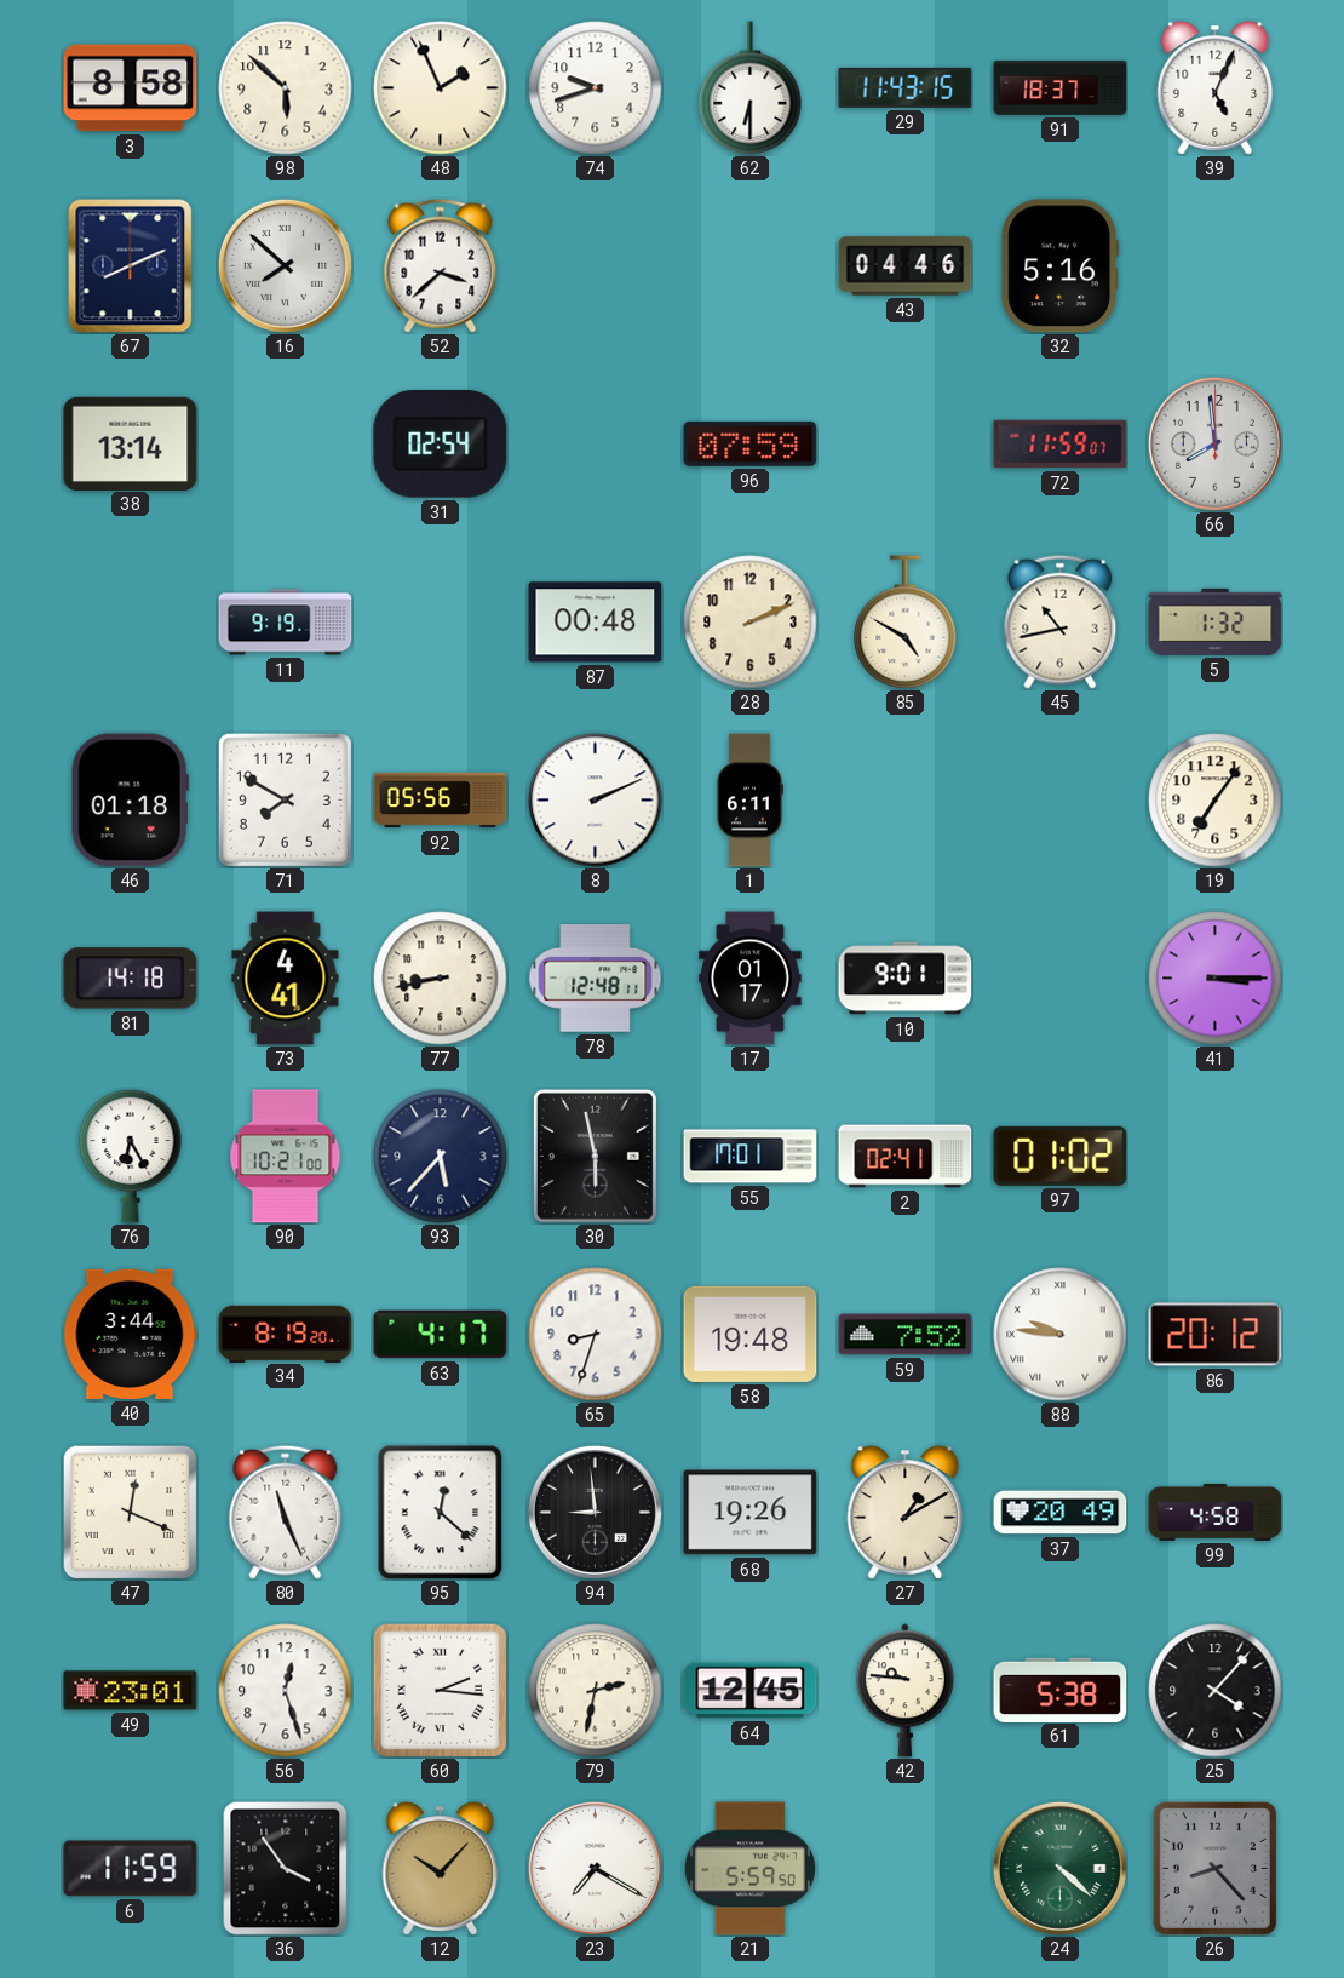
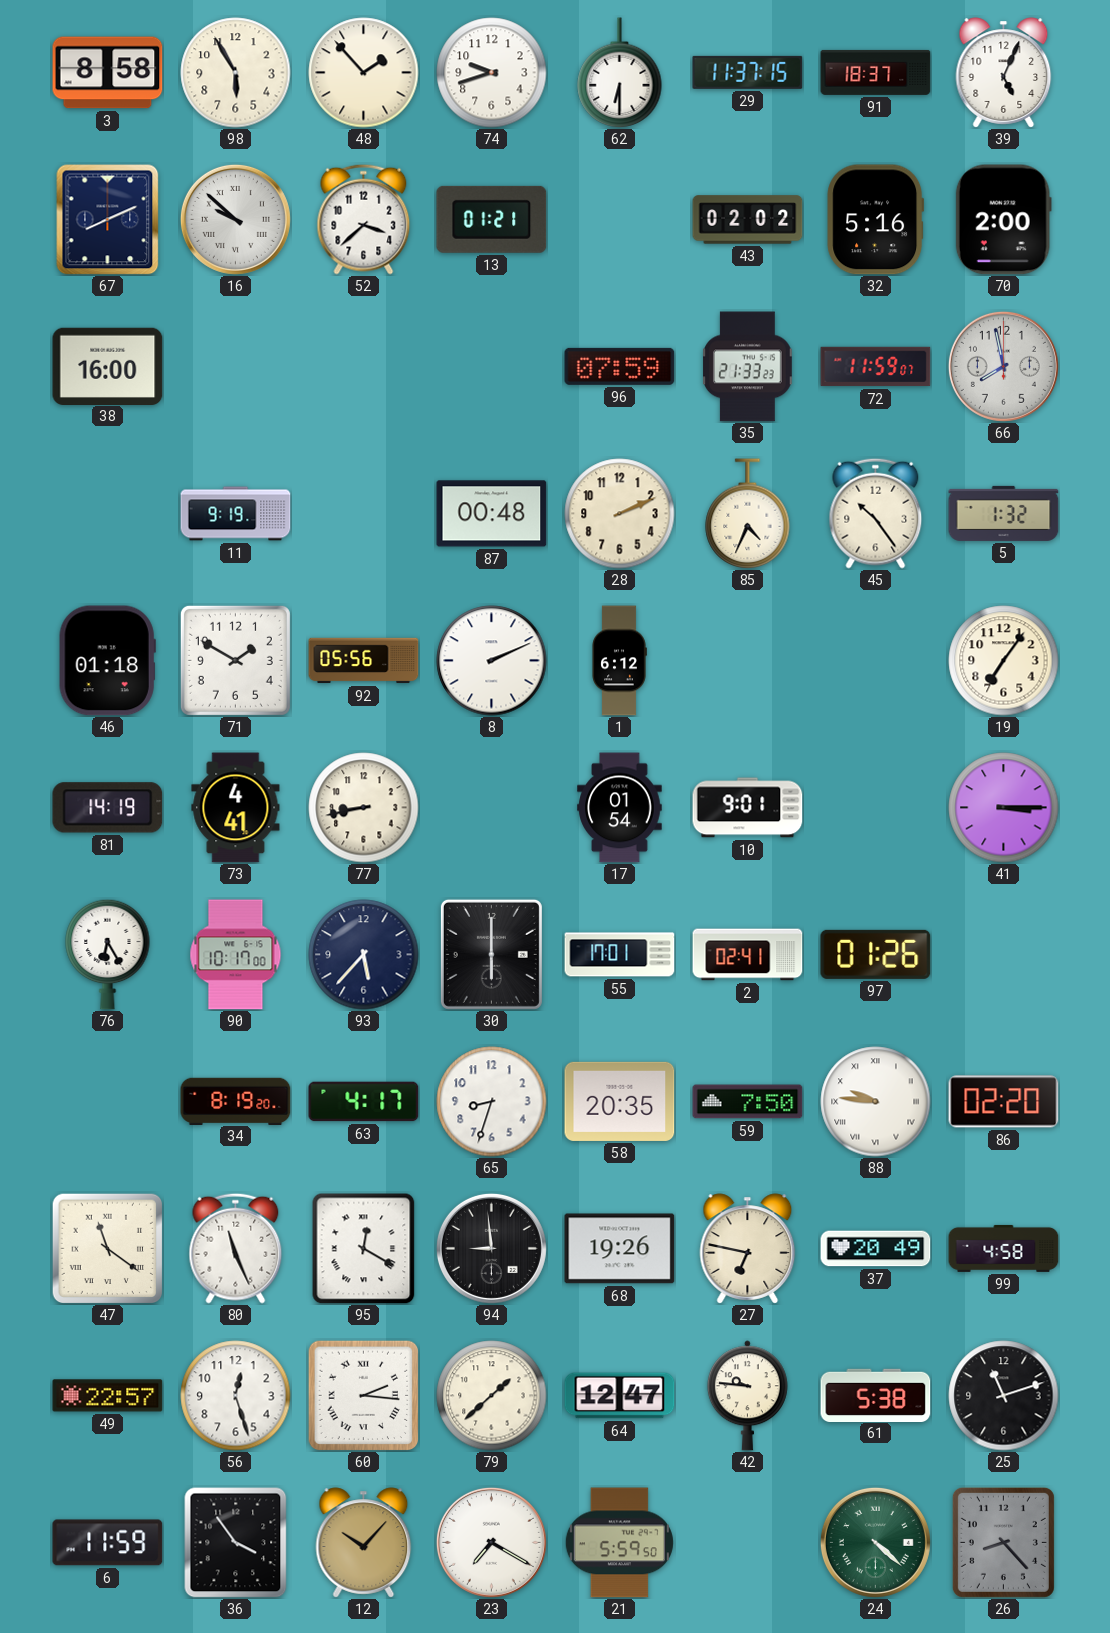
98: 5:52 -> 5:55
48: 1:56 -> 1:53
29: 11:43 -> 11:37
16: 7:52 -> 9:52
13: none -> 01:21
43: 04:46 -> 02:02
70: none -> 2:00
38: 13:14 -> 16:00
31: 02:54 -> none
35: none -> 21:33
66: 7:59 -> 7:58
85: 4:50 -> 4:34
45: 10:43 -> 10:24
71: 7:50 -> 1:50
1: 6:11 -> 6:12
81: 14:18 -> 14:19
78: 12:48 -> none
17: 01:17 -> 01:54
90: 10:21 -> 10:17
30: 5:58 -> 6:00
97: 01:02 -> 01:26
40: 3:44 -> none
58: 19:48 -> 20:35
59: 7:52 -> 7:50
86: 20:12 -> 02:20
47: 12:19 -> 11:21
95: 12:22 -> 12:20
27: 1:10 -> 6:47
49: 23:01 -> 22:57
79: 2:32 -> 1:38
64: 12:45 -> 12:47
25: 4:07 -> 11:12
